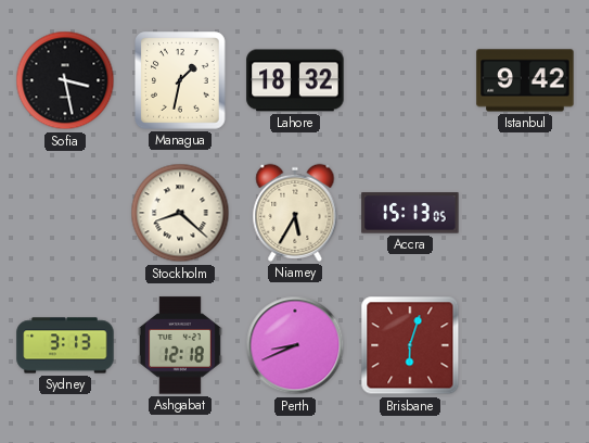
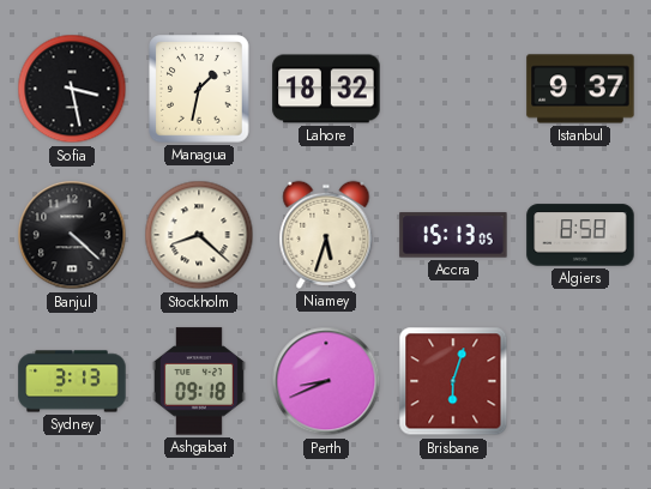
Istanbul: 9:42 -> 9:37
Banjul: none -> 4:22
Niamey: 5:35 -> 5:33
Algiers: none -> 8:58
Ashgabat: 12:18 -> 09:18
